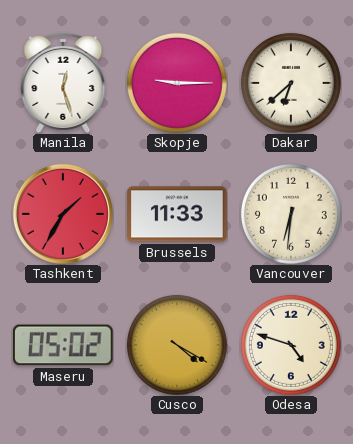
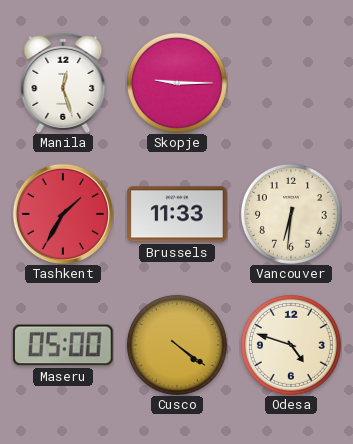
Dakar: 6:38 -> none
Maseru: 05:02 -> 05:00
Cusco: 4:20 -> 4:21
